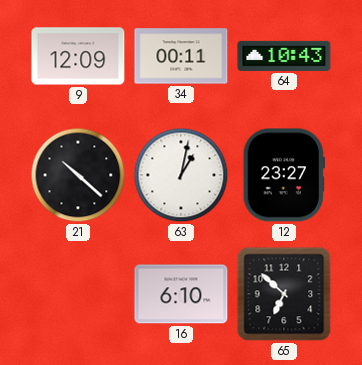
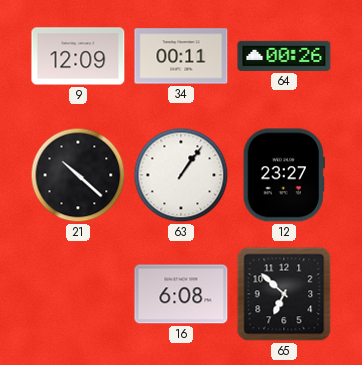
64: 10:43 -> 00:26
63: 1:02 -> 1:06
16: 6:10 -> 6:08
